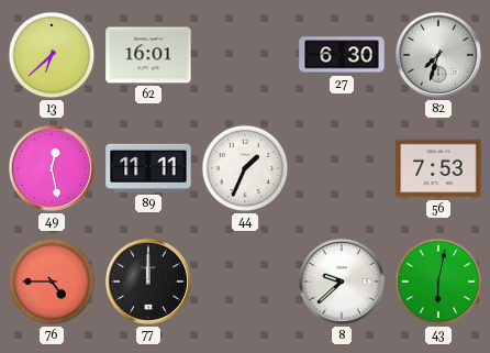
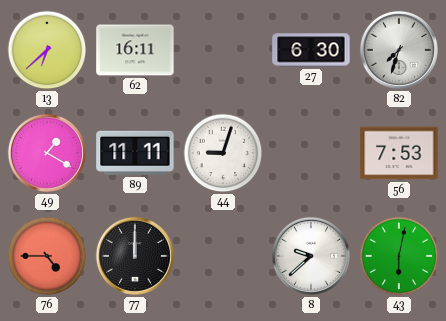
62: 16:01 -> 16:11
49: 12:28 -> 1:20
44: 1:34 -> 9:03
